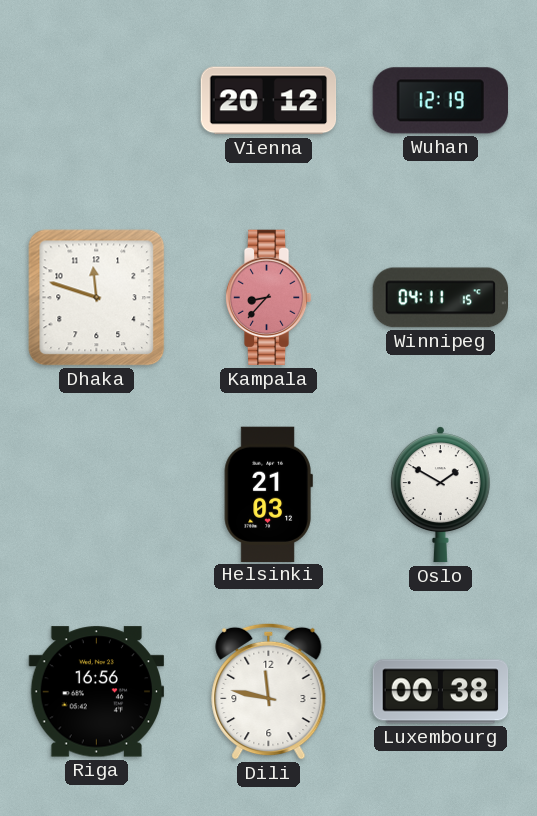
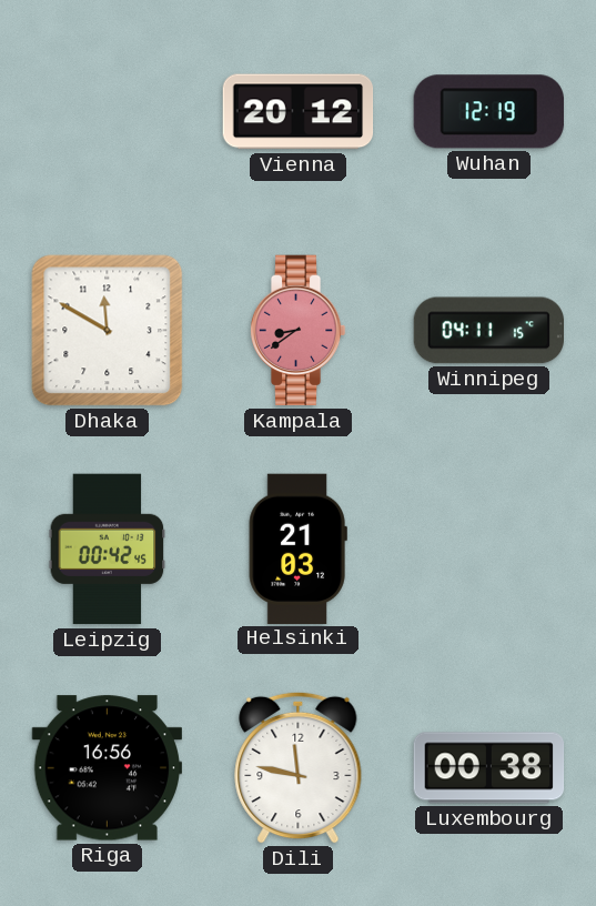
Dhaka: 11:48 -> 11:50
Kampala: 8:37 -> 8:39
Leipzig: none -> 00:42
Oslo: 1:50 -> none
